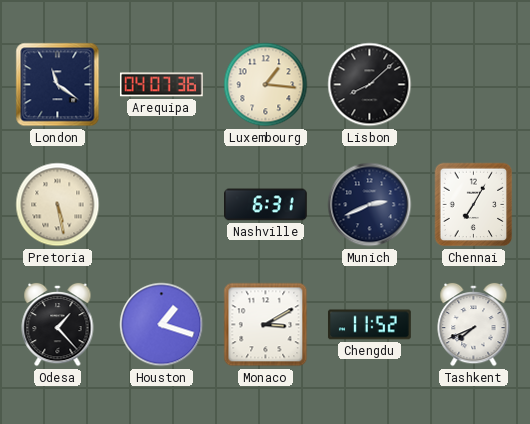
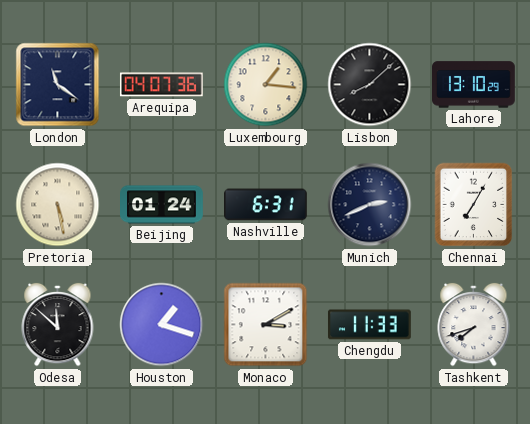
Lahore: none -> 13:10
Beijing: none -> 01:24
Odesa: 1:23 -> 11:52
Chengdu: 11:52 -> 11:33
Tashkent: 7:41 -> 7:42
